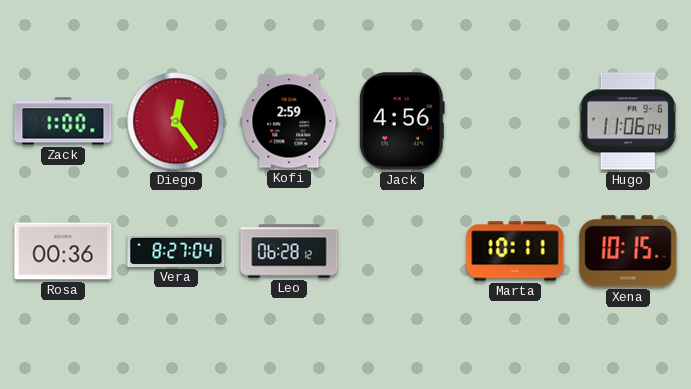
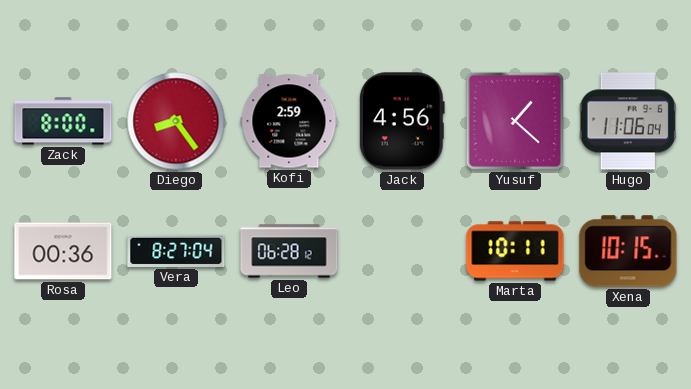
Zack: 1:00 -> 8:00
Diego: 12:24 -> 8:24
Yusuf: none -> 1:22
